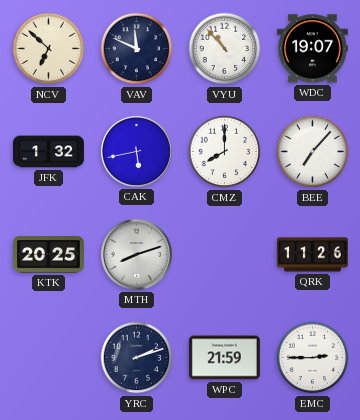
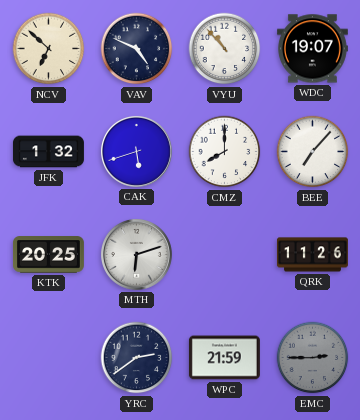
VAV: 11:49 -> 4:49
CAK: 5:43 -> 5:42
MTH: 8:12 -> 6:12
YRC: 2:12 -> 2:39
EMC dial: white -> grey
